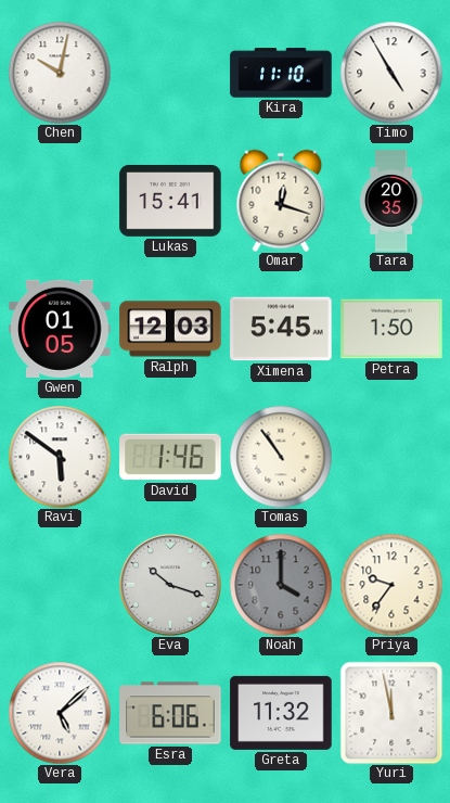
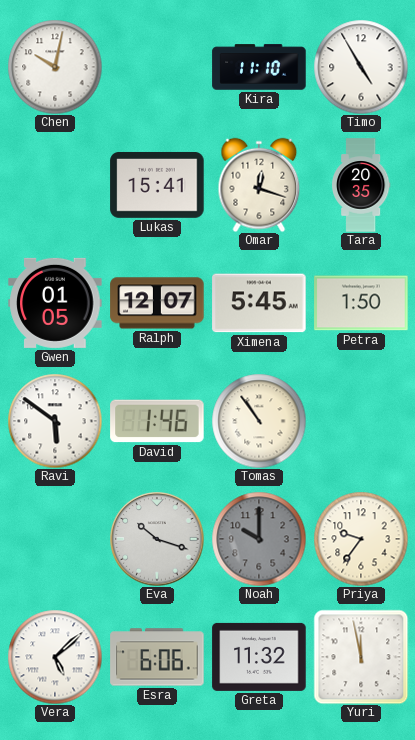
Ralph: 12:03 -> 12:07
Noah: 4:00 -> 10:00
